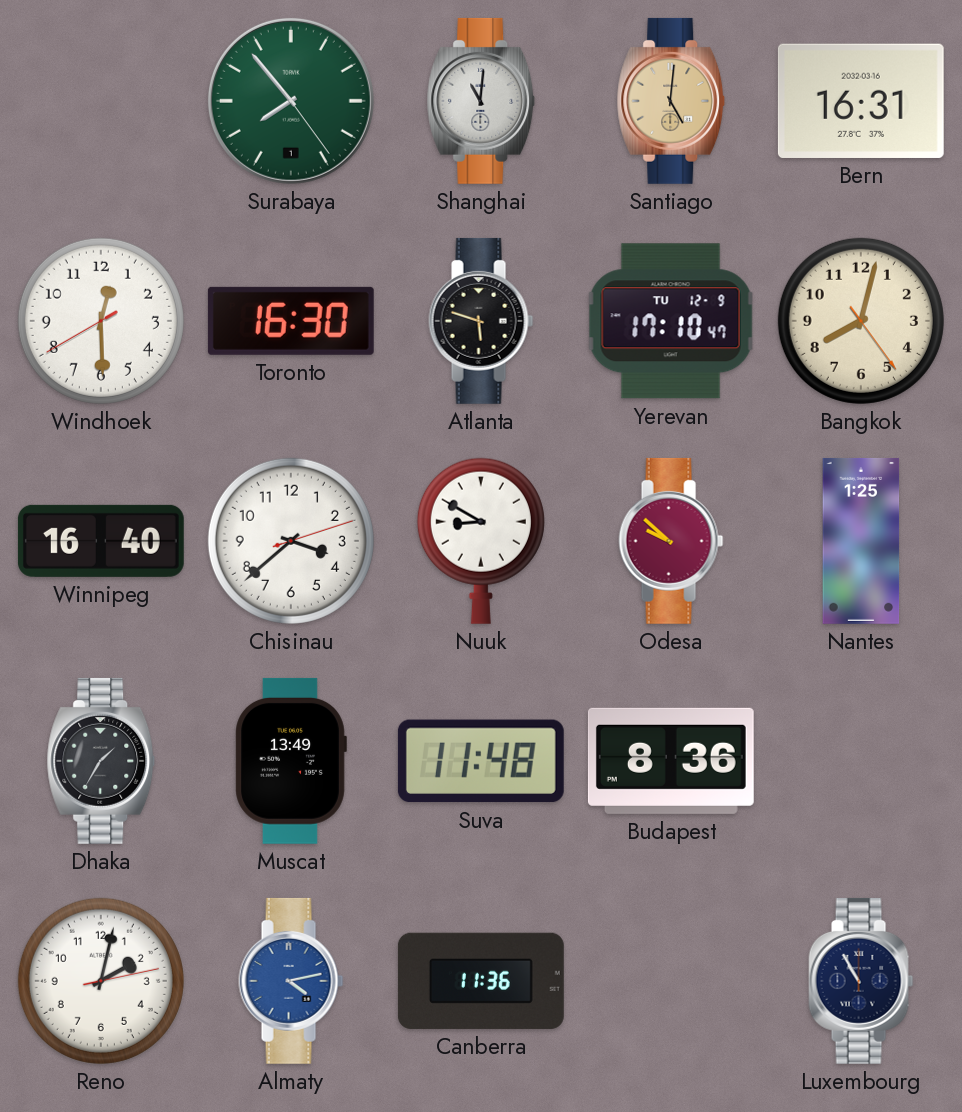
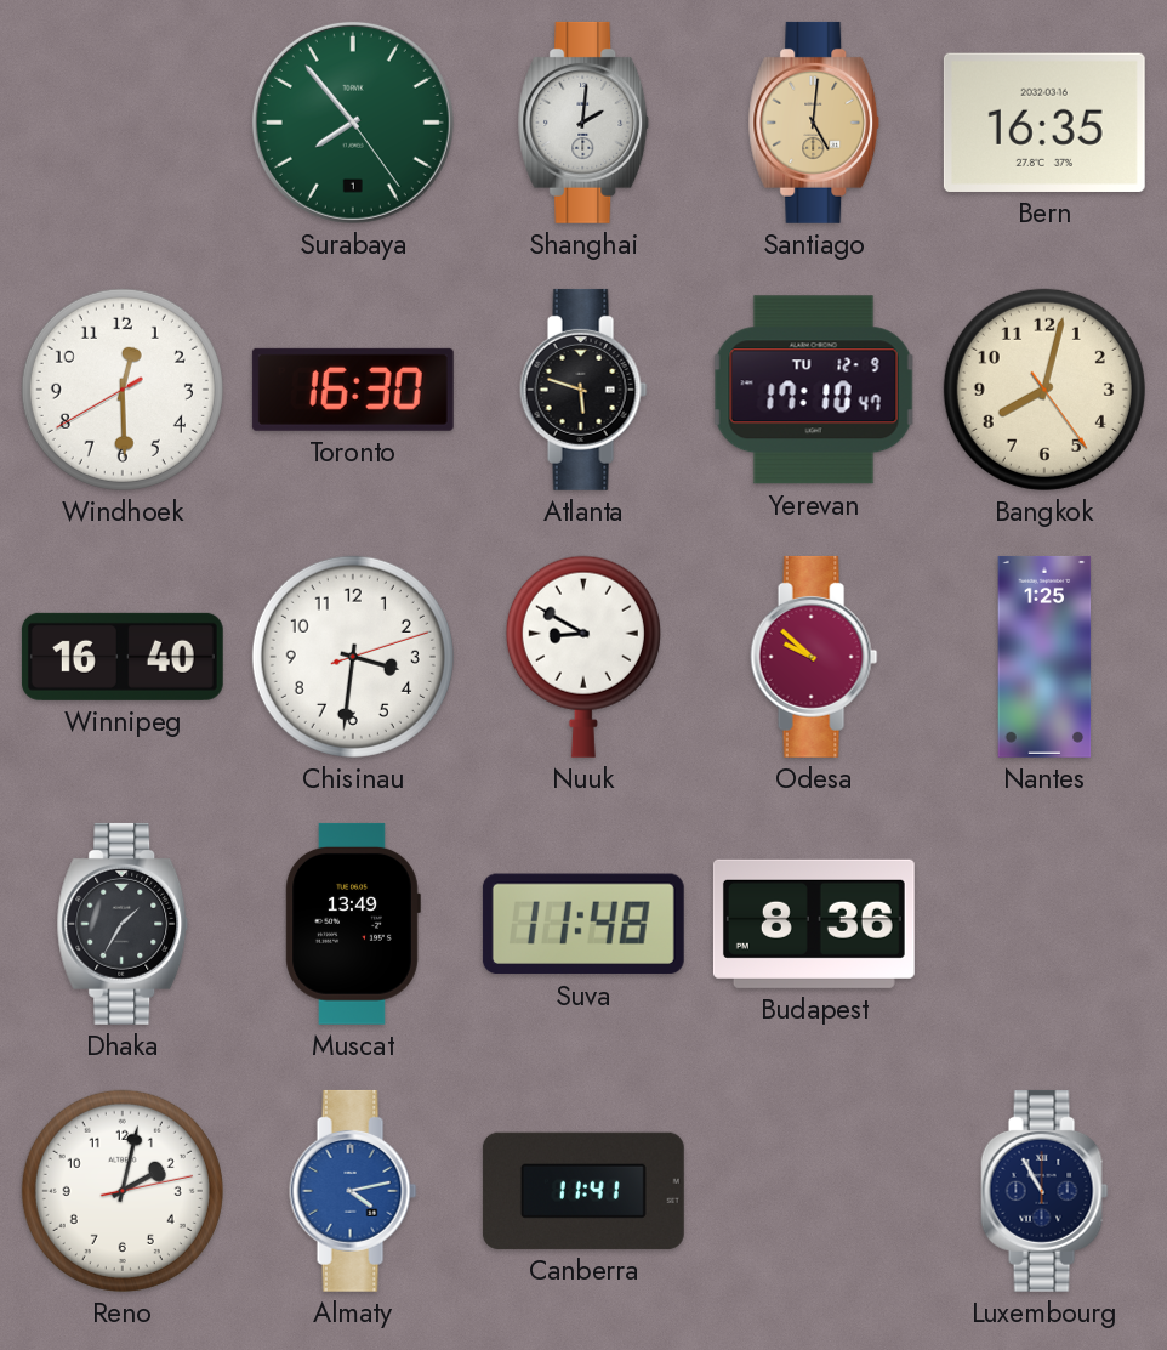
Shanghai: 11:01 -> 2:01
Bern: 16:31 -> 16:35
Chisinau: 3:38 -> 3:31
Canberra: 11:36 -> 11:41
